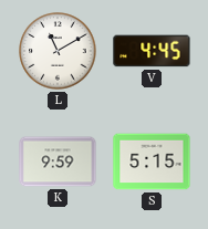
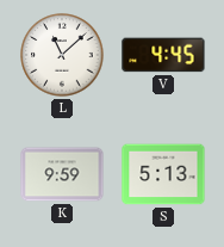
L: 11:10 -> 11:08
S: 5:15 -> 5:13
